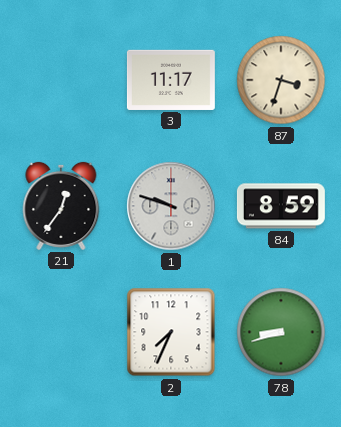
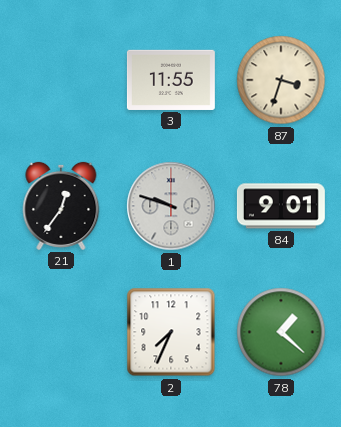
3: 11:17 -> 11:55
84: 8:59 -> 9:01
78: 8:42 -> 1:22
